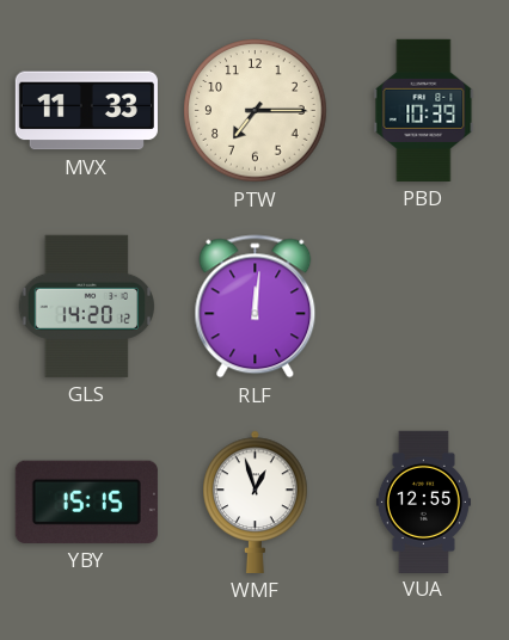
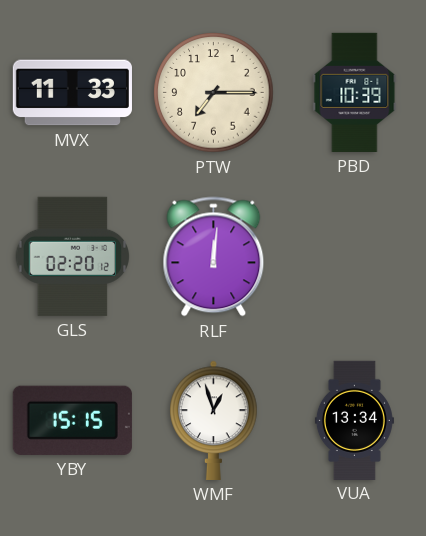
GLS: 14:20 -> 02:20
VUA: 12:55 -> 13:34
